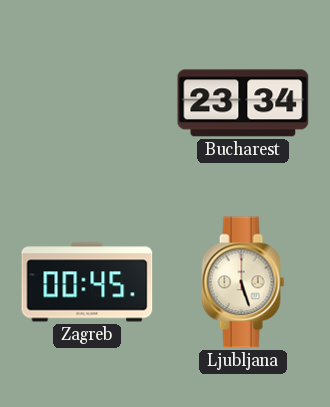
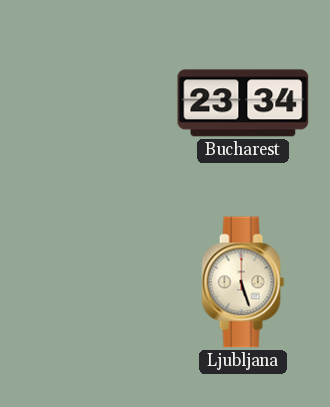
Zagreb: 00:45 -> none
